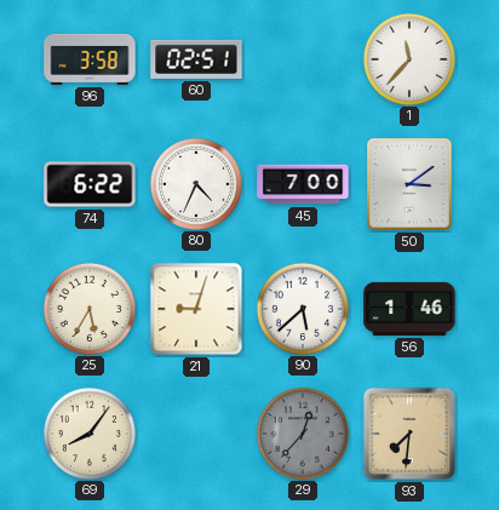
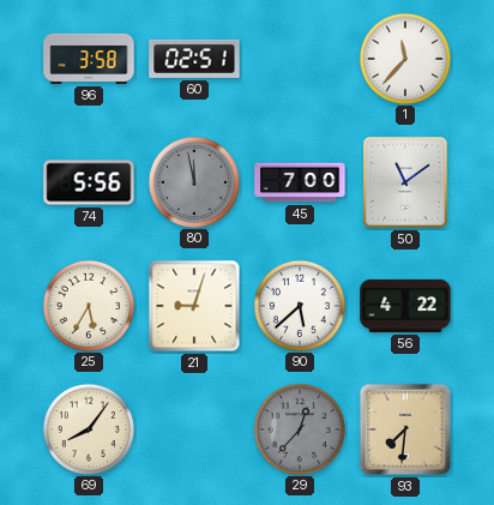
74: 6:22 -> 5:56
80: 4:34 -> 11:58
80 dial: white -> grey
50: 3:09 -> 11:09
56: 1:46 -> 4:22
